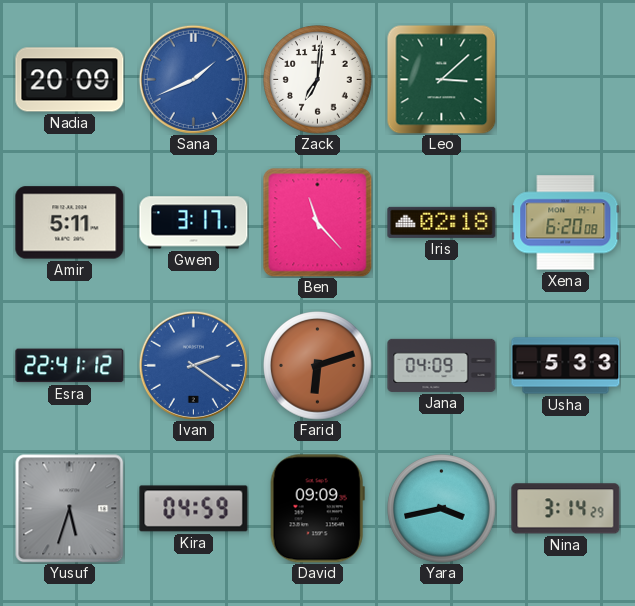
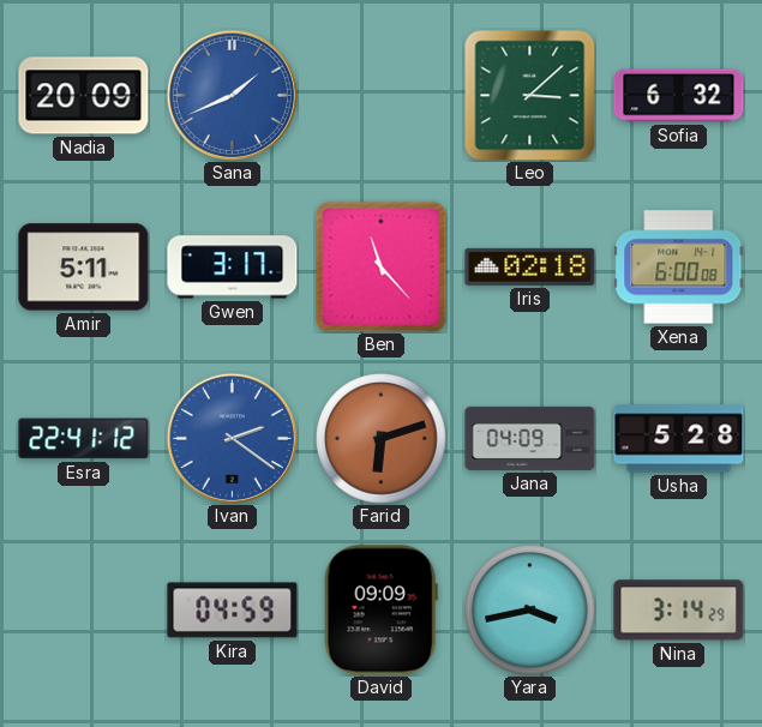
Zack: 7:01 -> none
Sofia: none -> 6:32
Xena: 6:20 -> 6:00
Usha: 5:33 -> 5:28
Yusuf: 5:33 -> none
